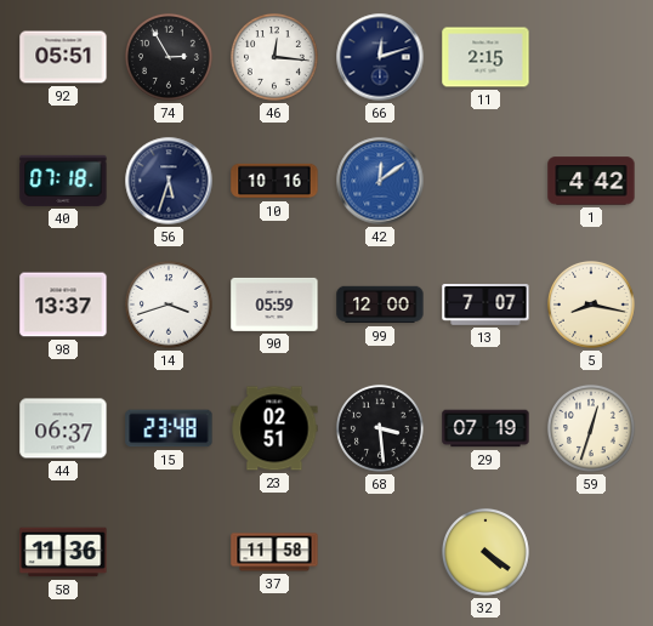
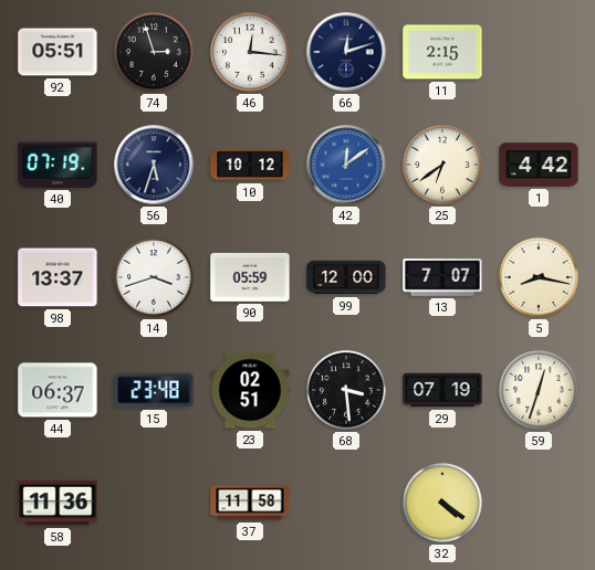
74: 2:55 -> 2:57
40: 07:18 -> 07:19
10: 10:16 -> 10:12
25: none -> 6:39
